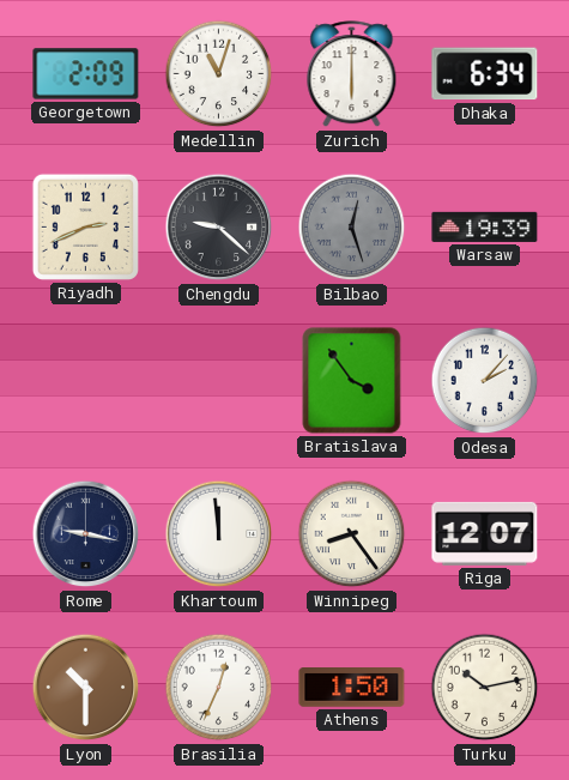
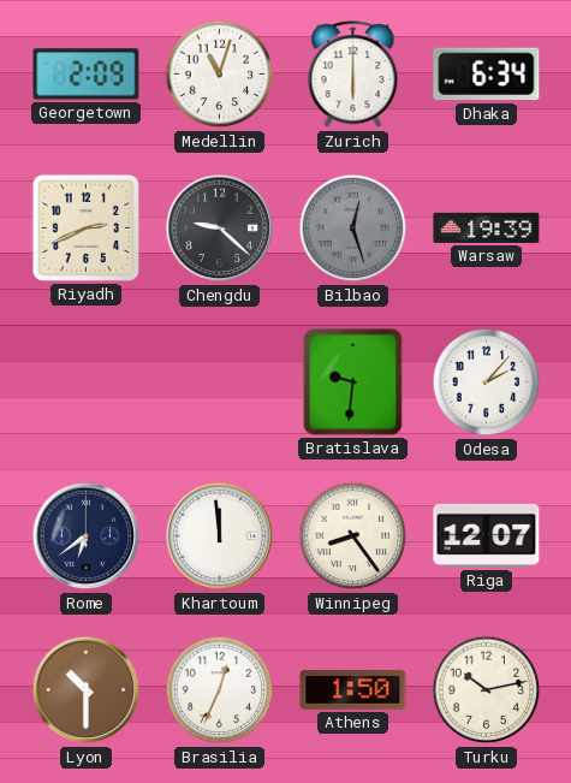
Bratislava: 3:54 -> 9:31
Rome: 9:17 -> 6:39
